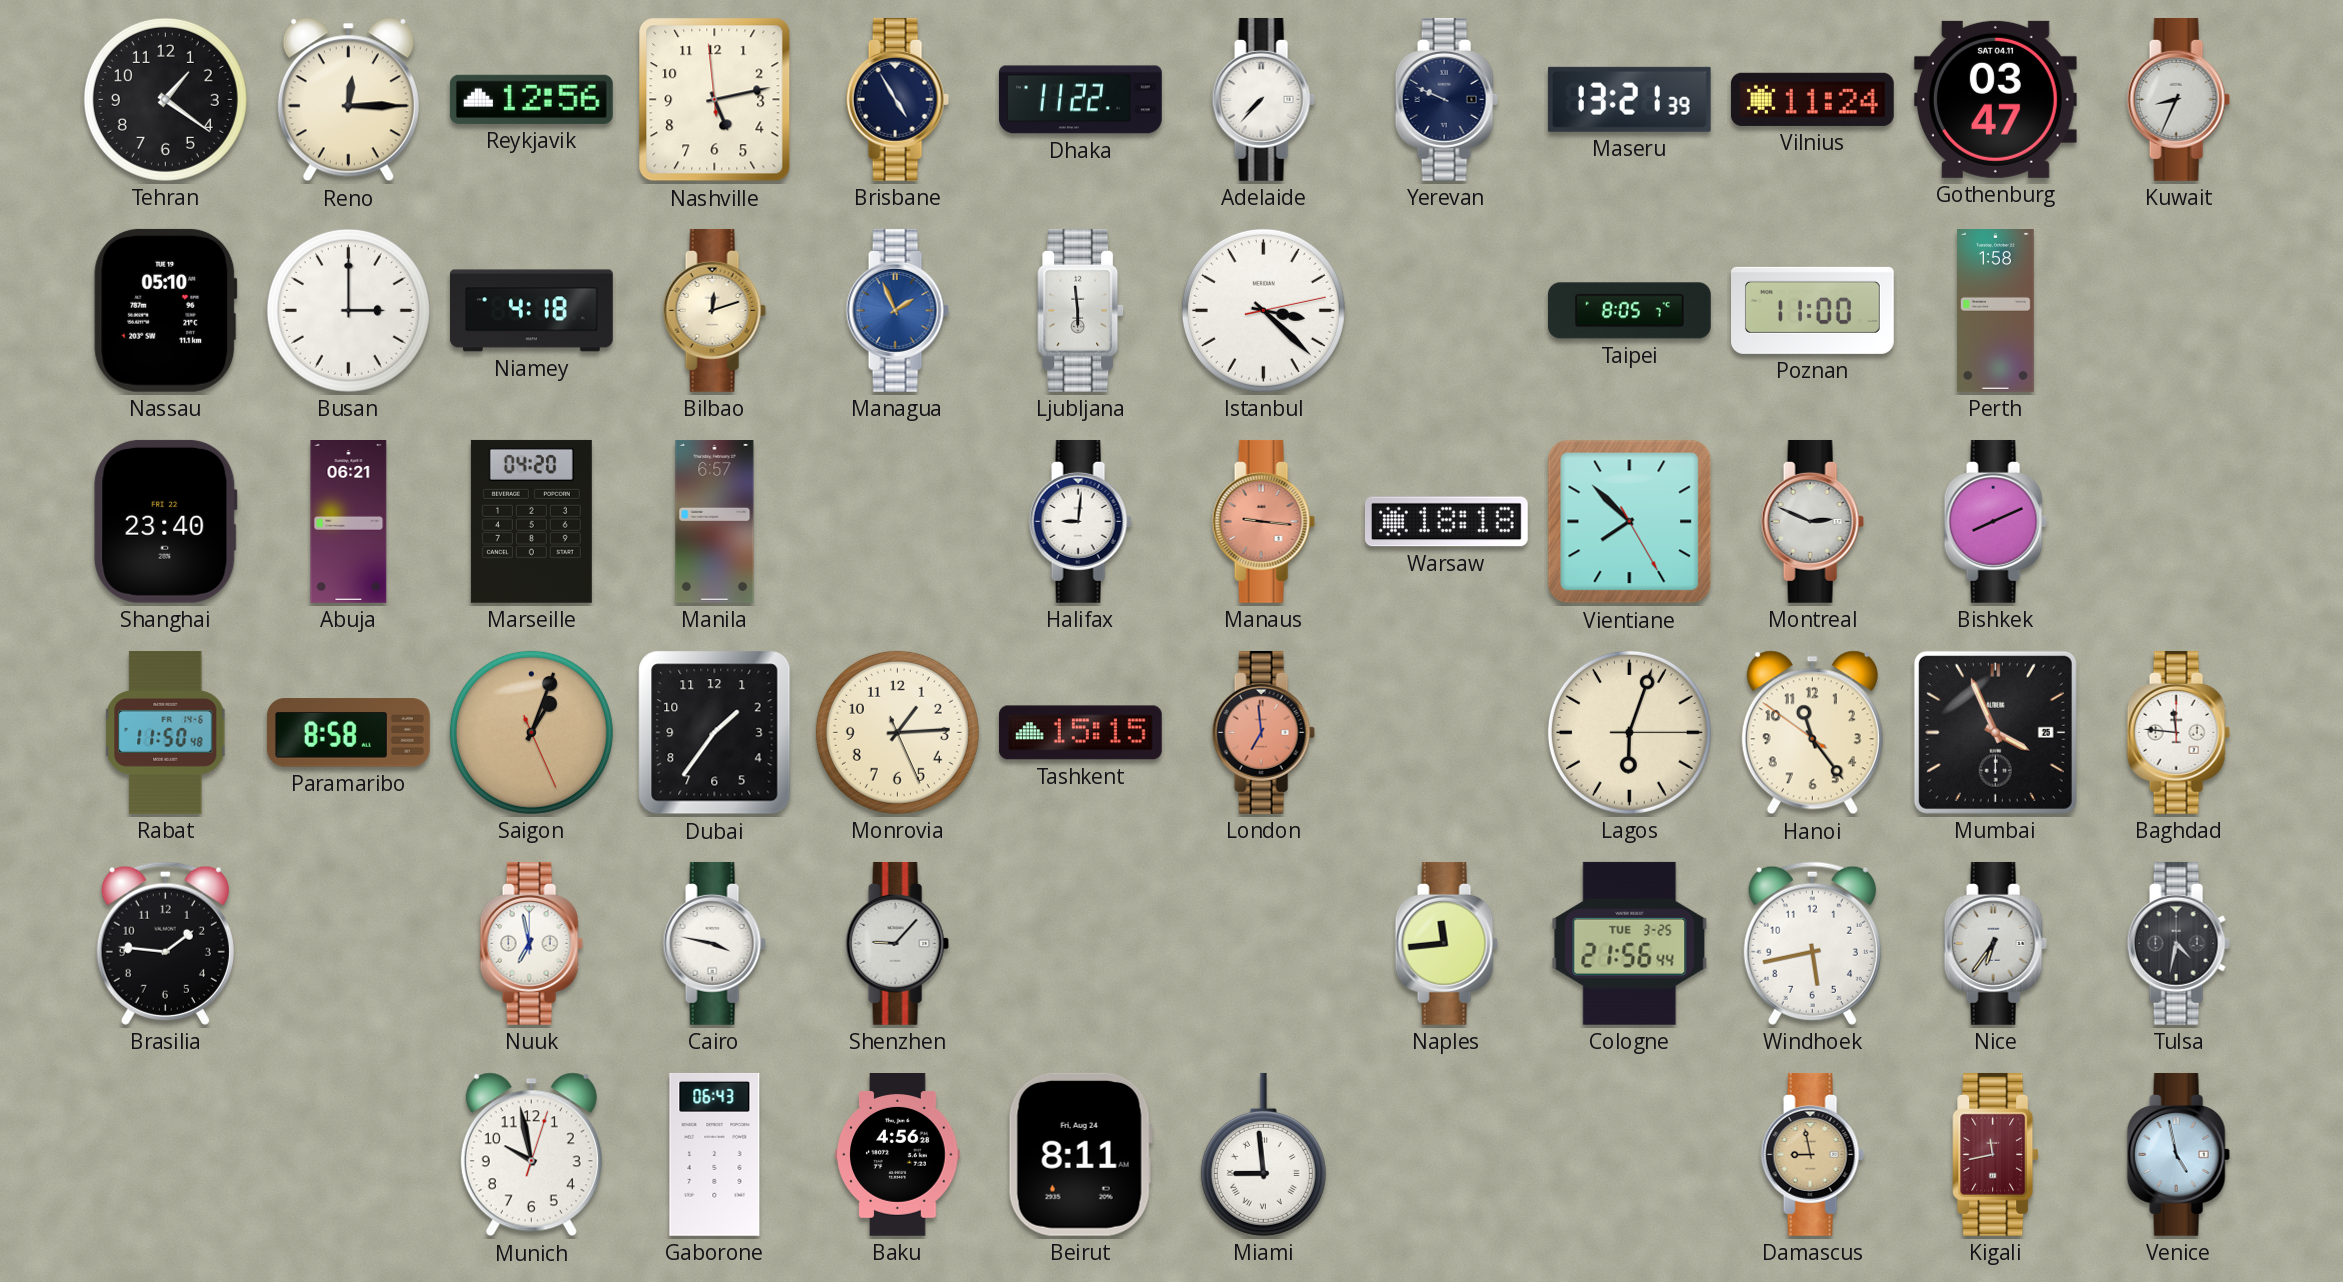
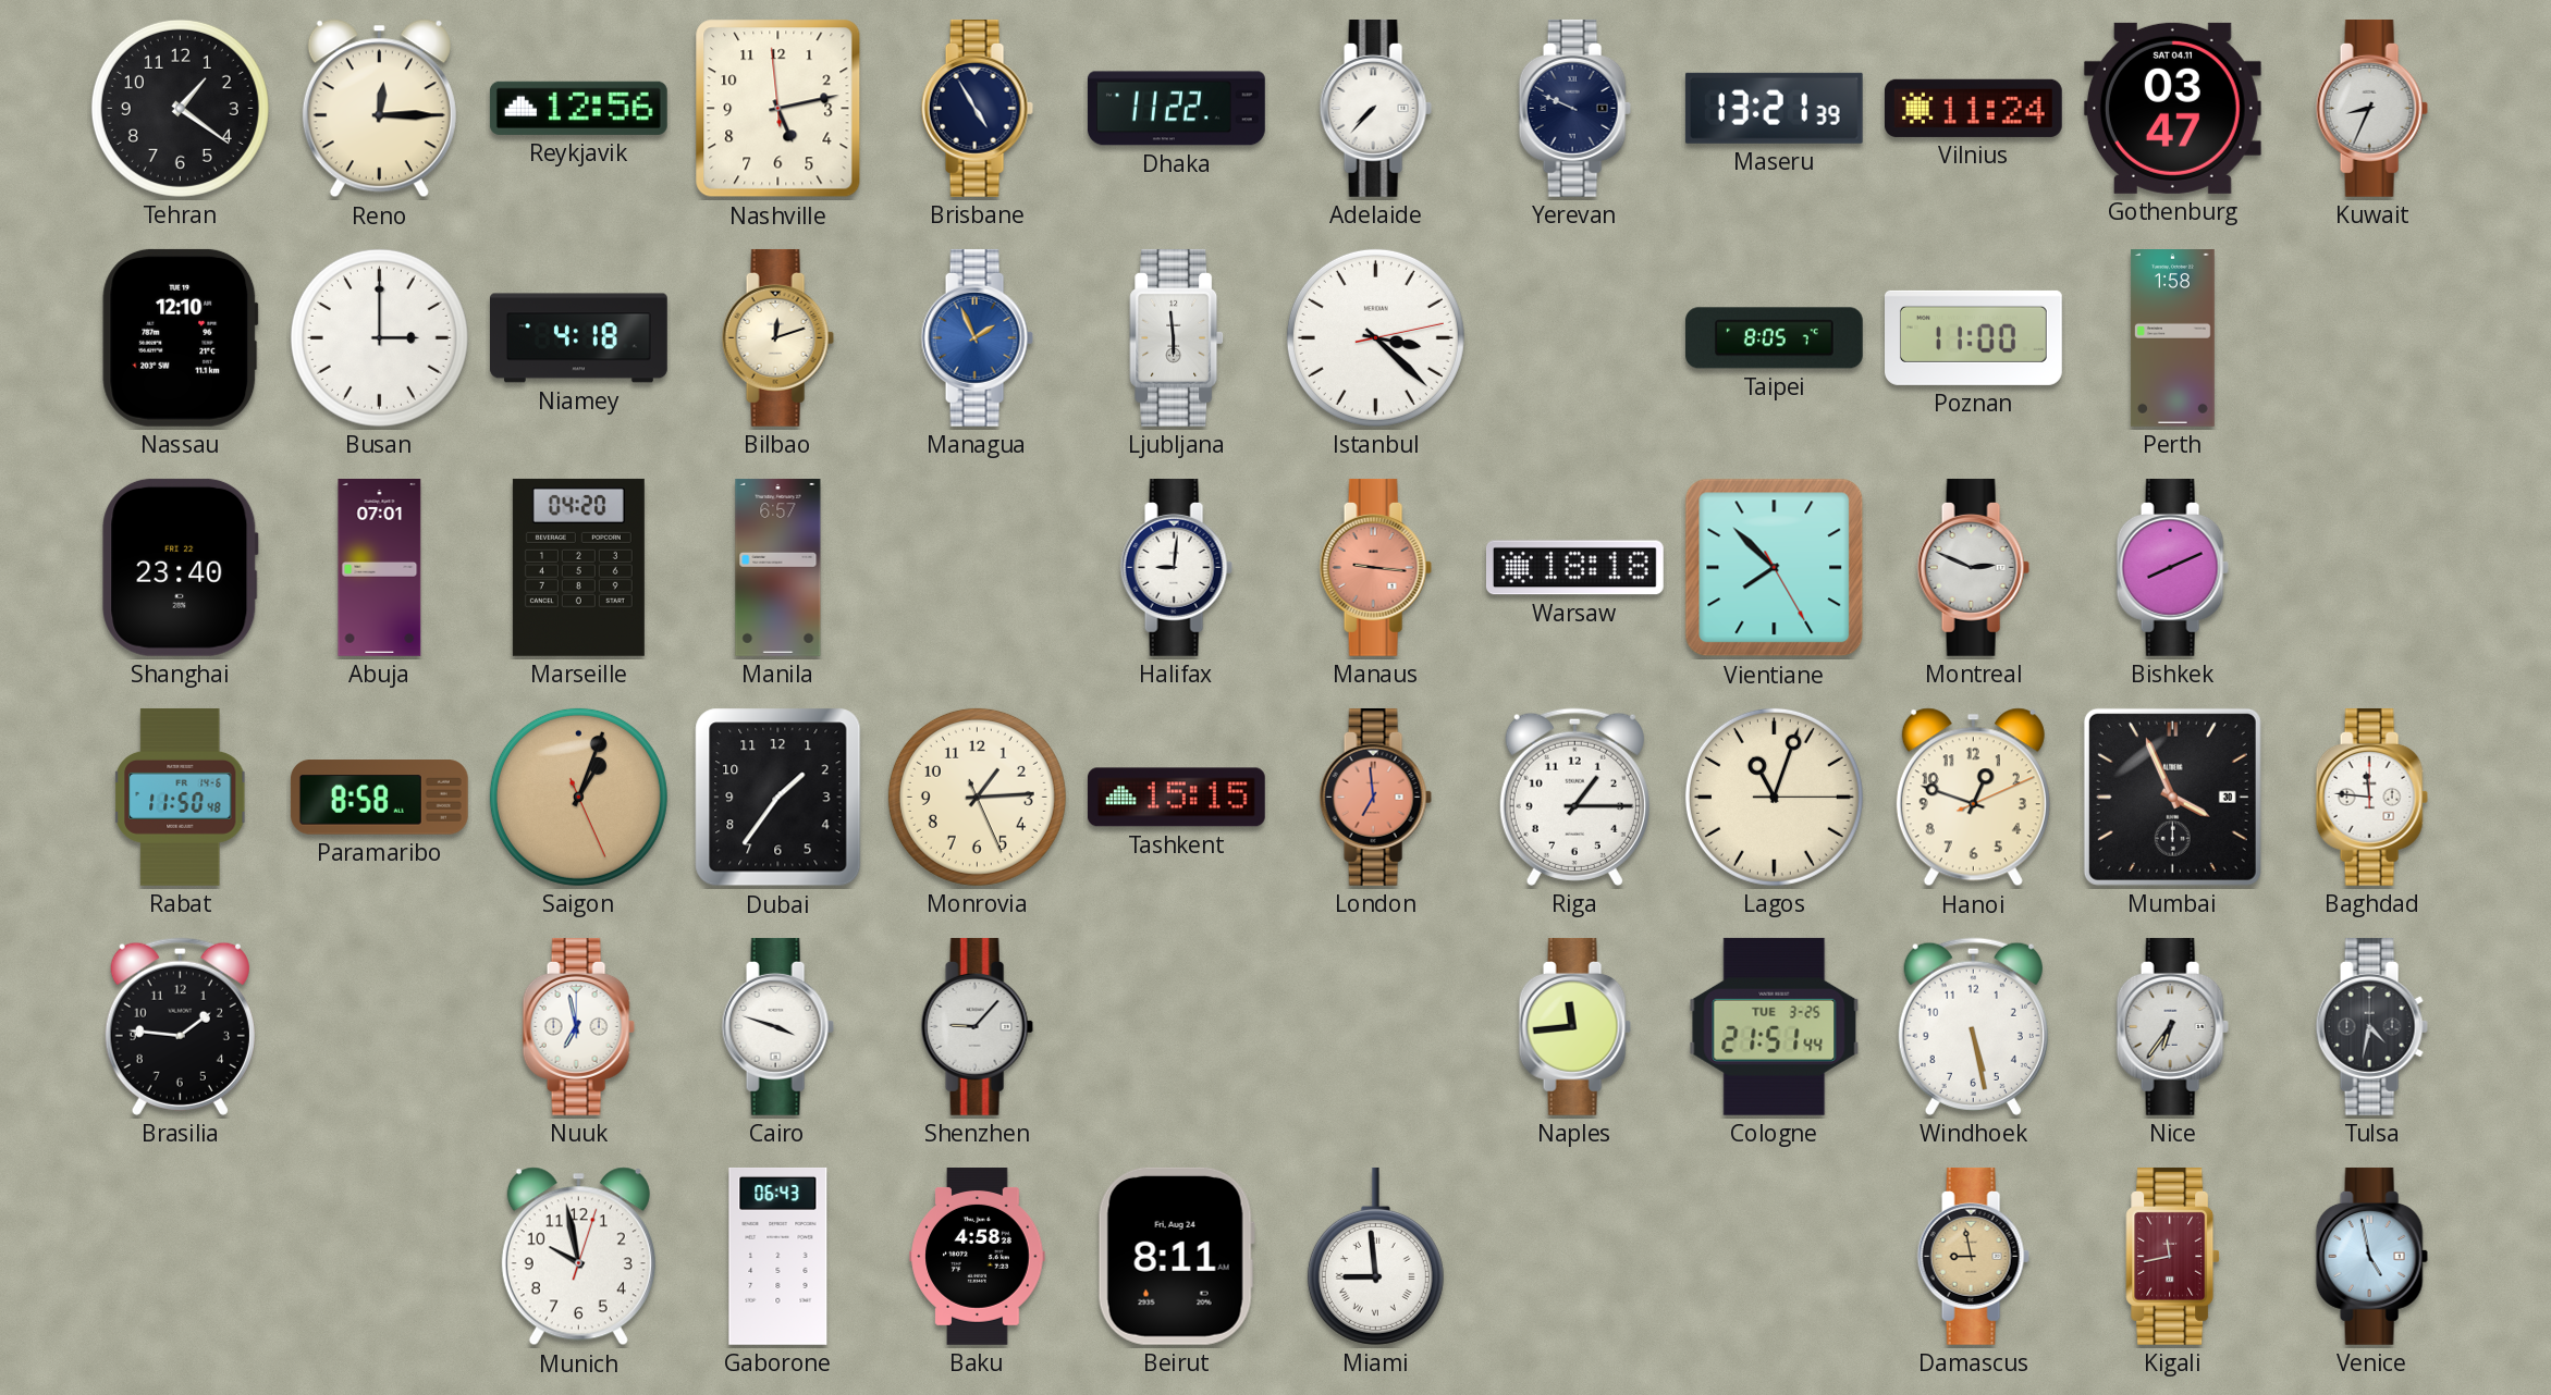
Nassau: 05:10 -> 12:10
Abuja: 06:21 -> 07:01
Riga: none -> 1:15
Lagos: 6:03 -> 11:03
Hanoi: 11:23 -> 12:48
Mumbai date: 25 -> 30
Cairo: 3:47 -> 3:48
Cologne: 21:56 -> 21:51
Windhoek: 5:43 -> 5:28
Baku: 4:56 -> 4:58
